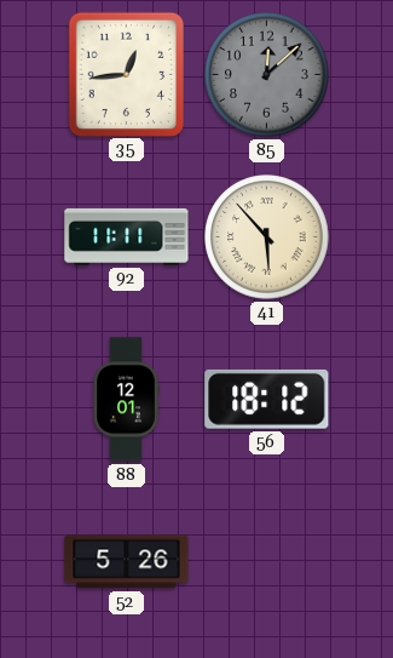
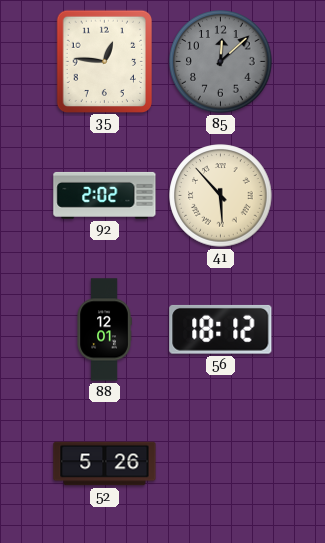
35: 12:44 -> 12:46
92: 11:11 -> 2:02
